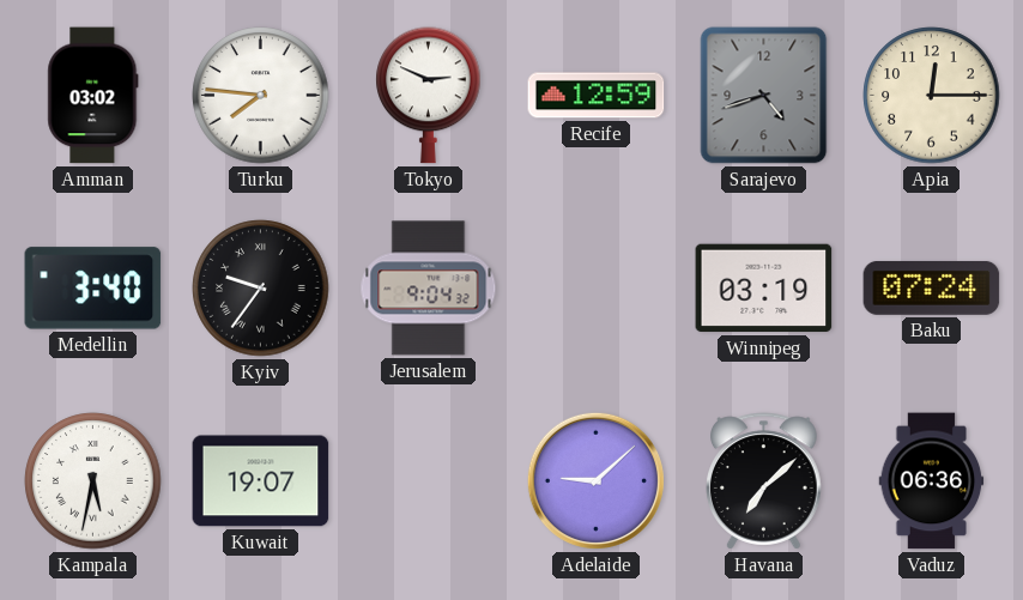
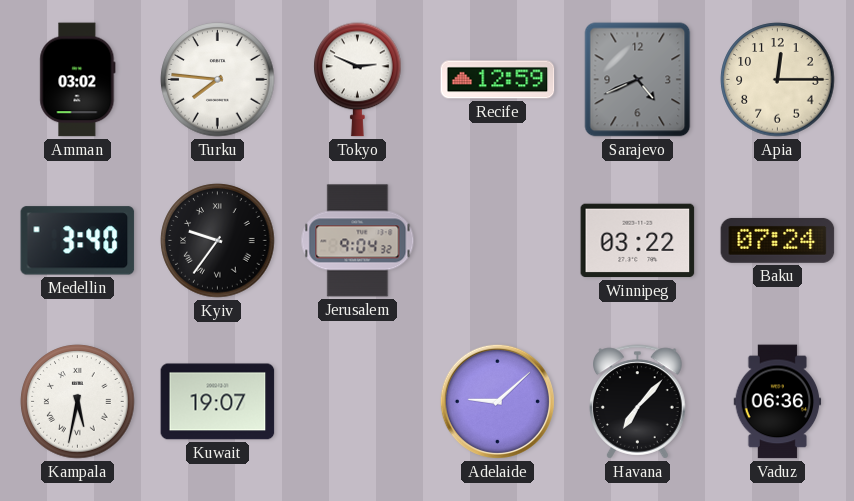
Sarajevo: 4:42 -> 4:41
Winnipeg: 03:19 -> 03:22
Havana: 7:08 -> 7:07
